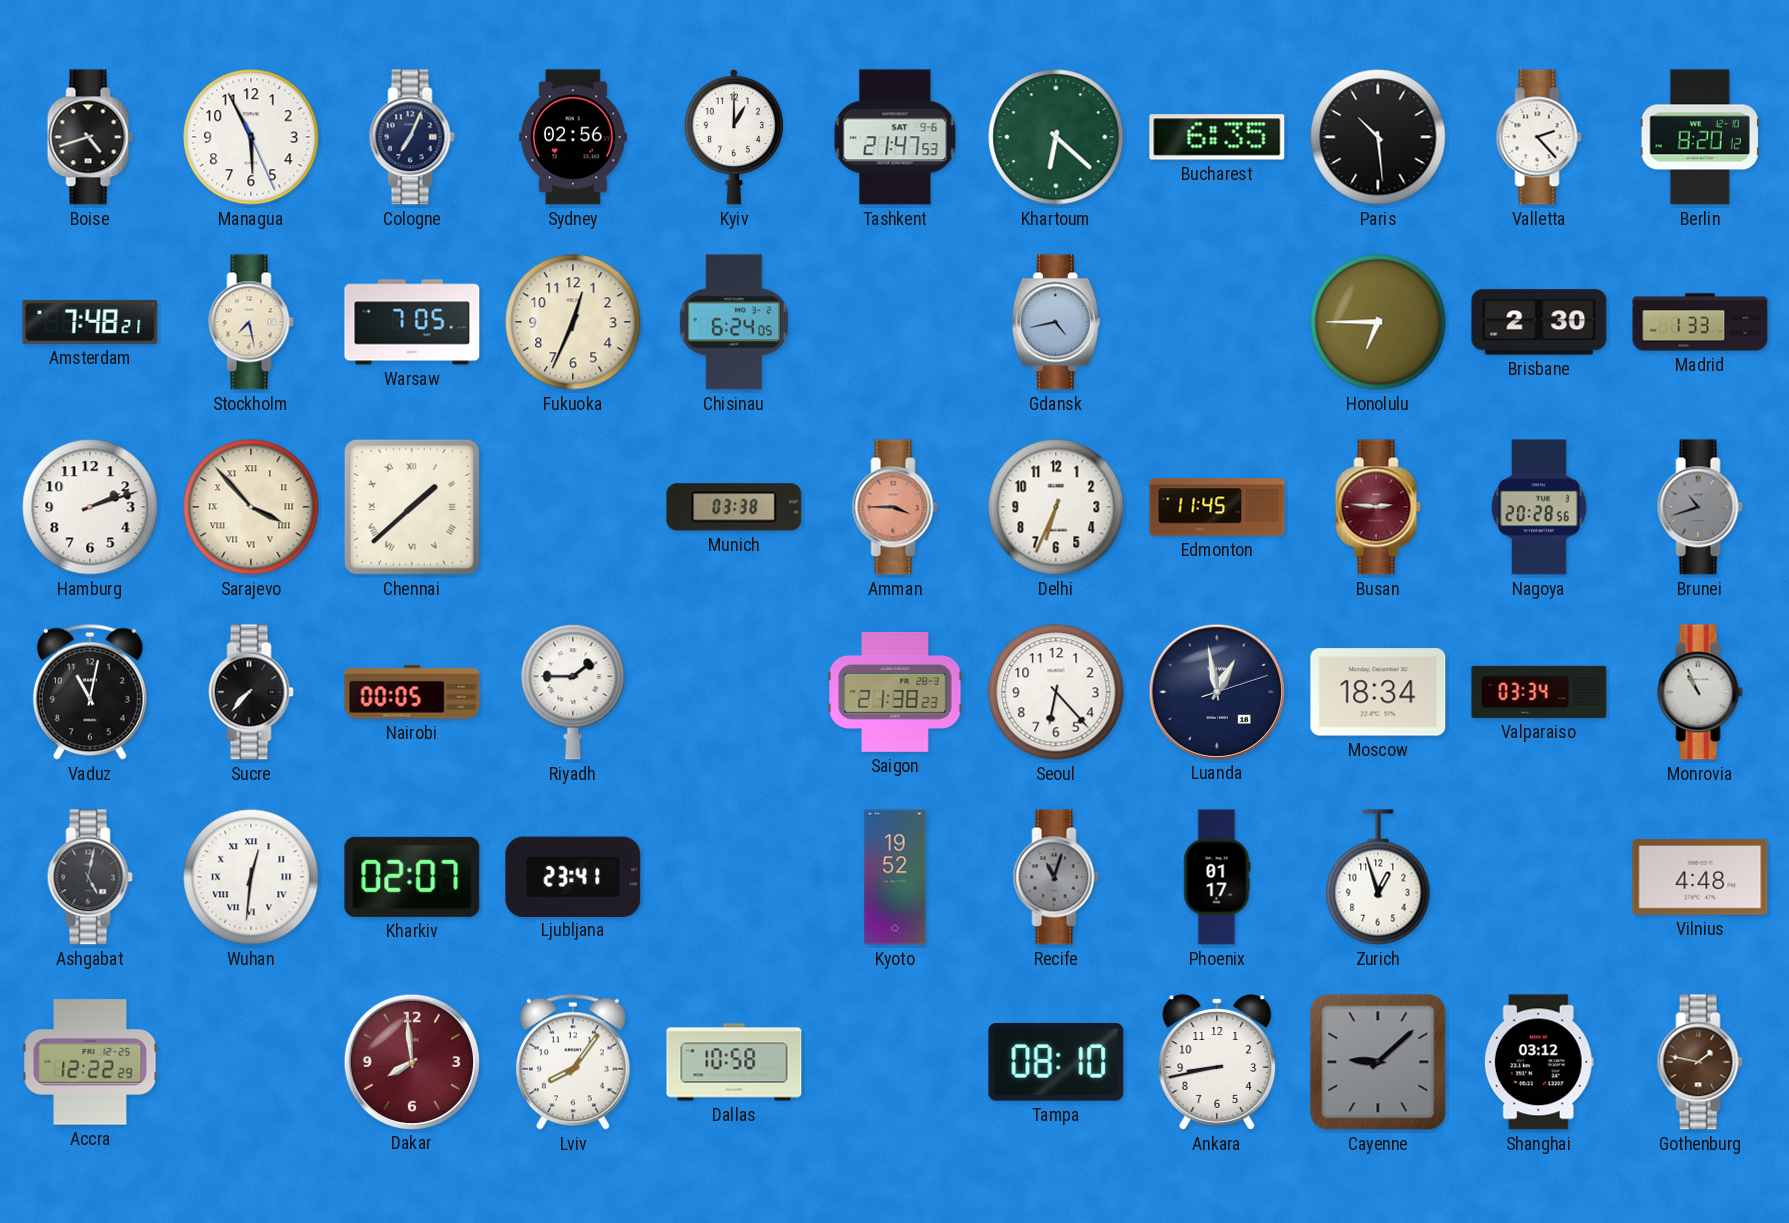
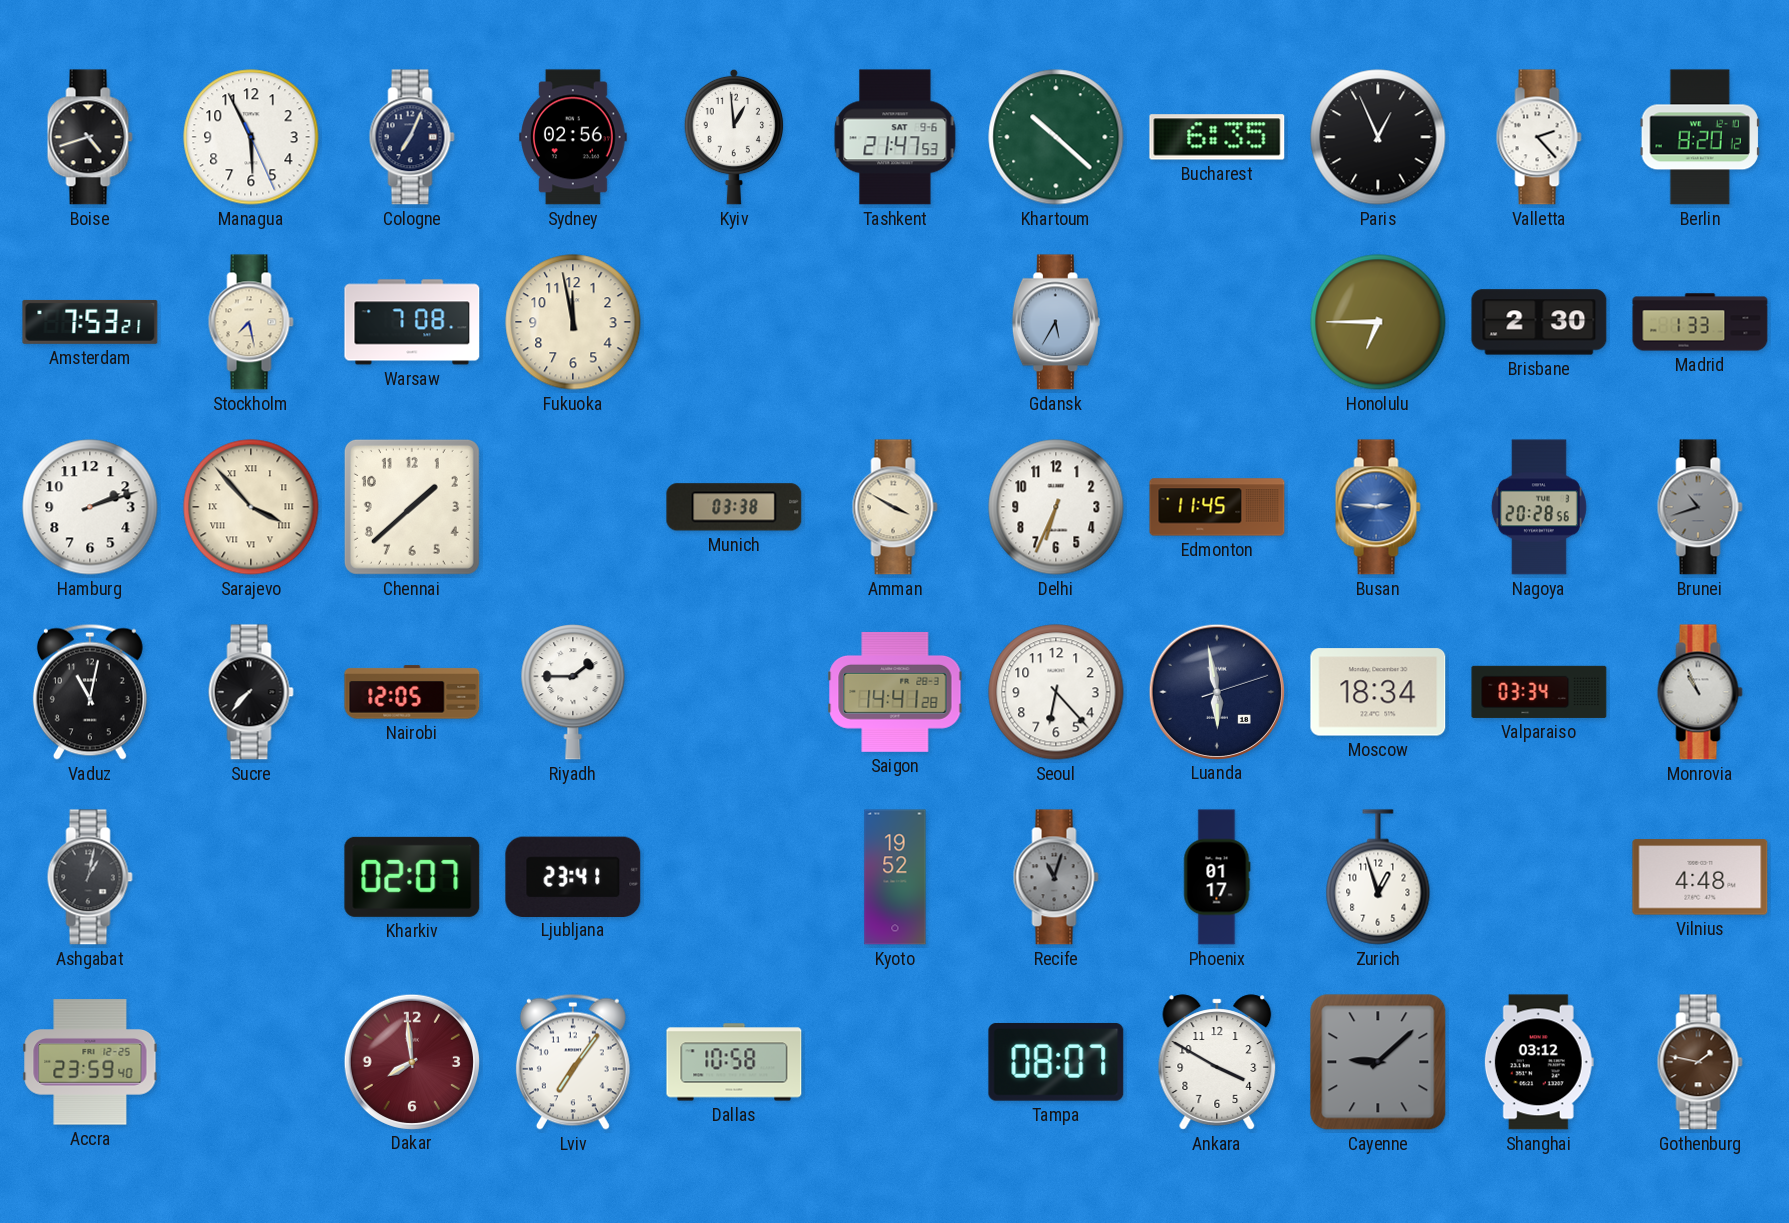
Kyiv: 1:00 -> 12:59
Khartoum: 6:22 -> 10:22
Paris: 10:29 -> 12:56
Amsterdam: 7:48 -> 7:53
Warsaw: 7:05 -> 7:08
Fukuoka: 12:34 -> 11:58
Chisinau: 6:24 -> none
Gdansk: 4:43 -> 5:35
Chennai numerals: Roman -> Arabic
Amman: 3:45 -> 3:50
Amman dial: salmon -> cream
Busan dial: burgundy -> blue
Nairobi: 00:05 -> 12:05
Saigon: 21:38 -> 14:41
Luanda: 12:58 -> 5:58
Ashgabat: 5:02 -> 1:02
Wuhan: 12:31 -> none
Accra: 12:22 -> 23:59
Lviv: 8:06 -> 7:06
Tampa: 08:10 -> 08:07
Ankara: 8:43 -> 3:50
